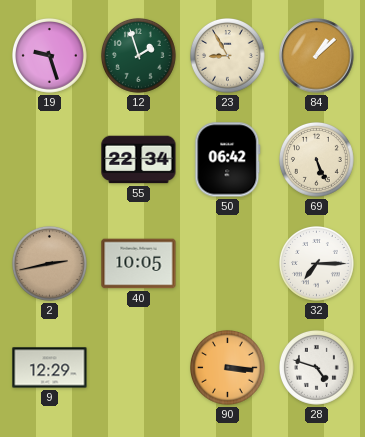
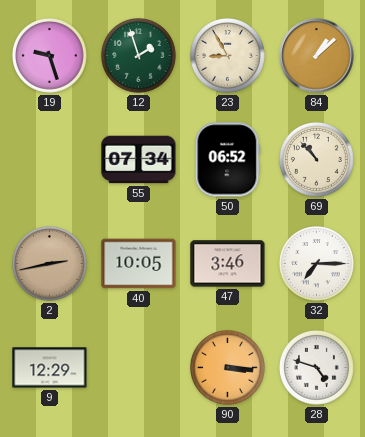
55: 22:34 -> 07:34
50: 06:42 -> 06:52
69: 5:26 -> 10:53
47: none -> 3:46
